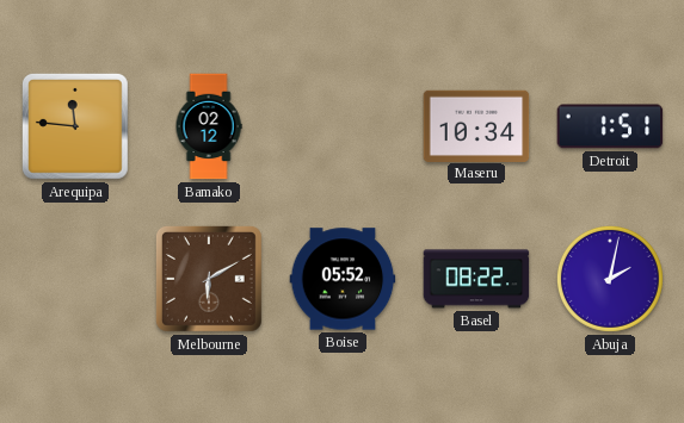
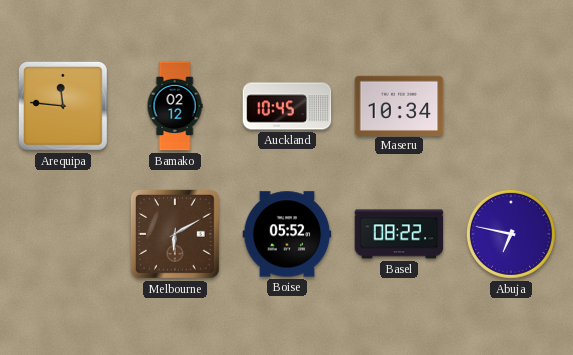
Auckland: none -> 10:45
Detroit: 1:51 -> none
Abuja: 2:02 -> 6:47
